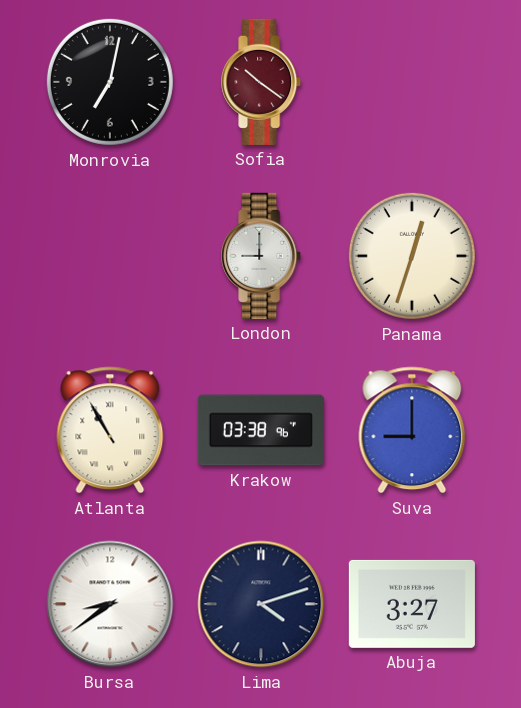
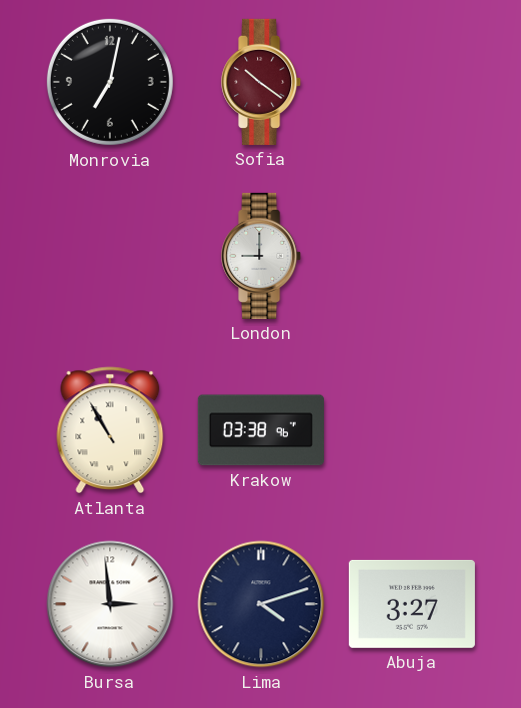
Panama: 12:33 -> none
Suva: 9:00 -> none
Bursa: 8:39 -> 2:59
